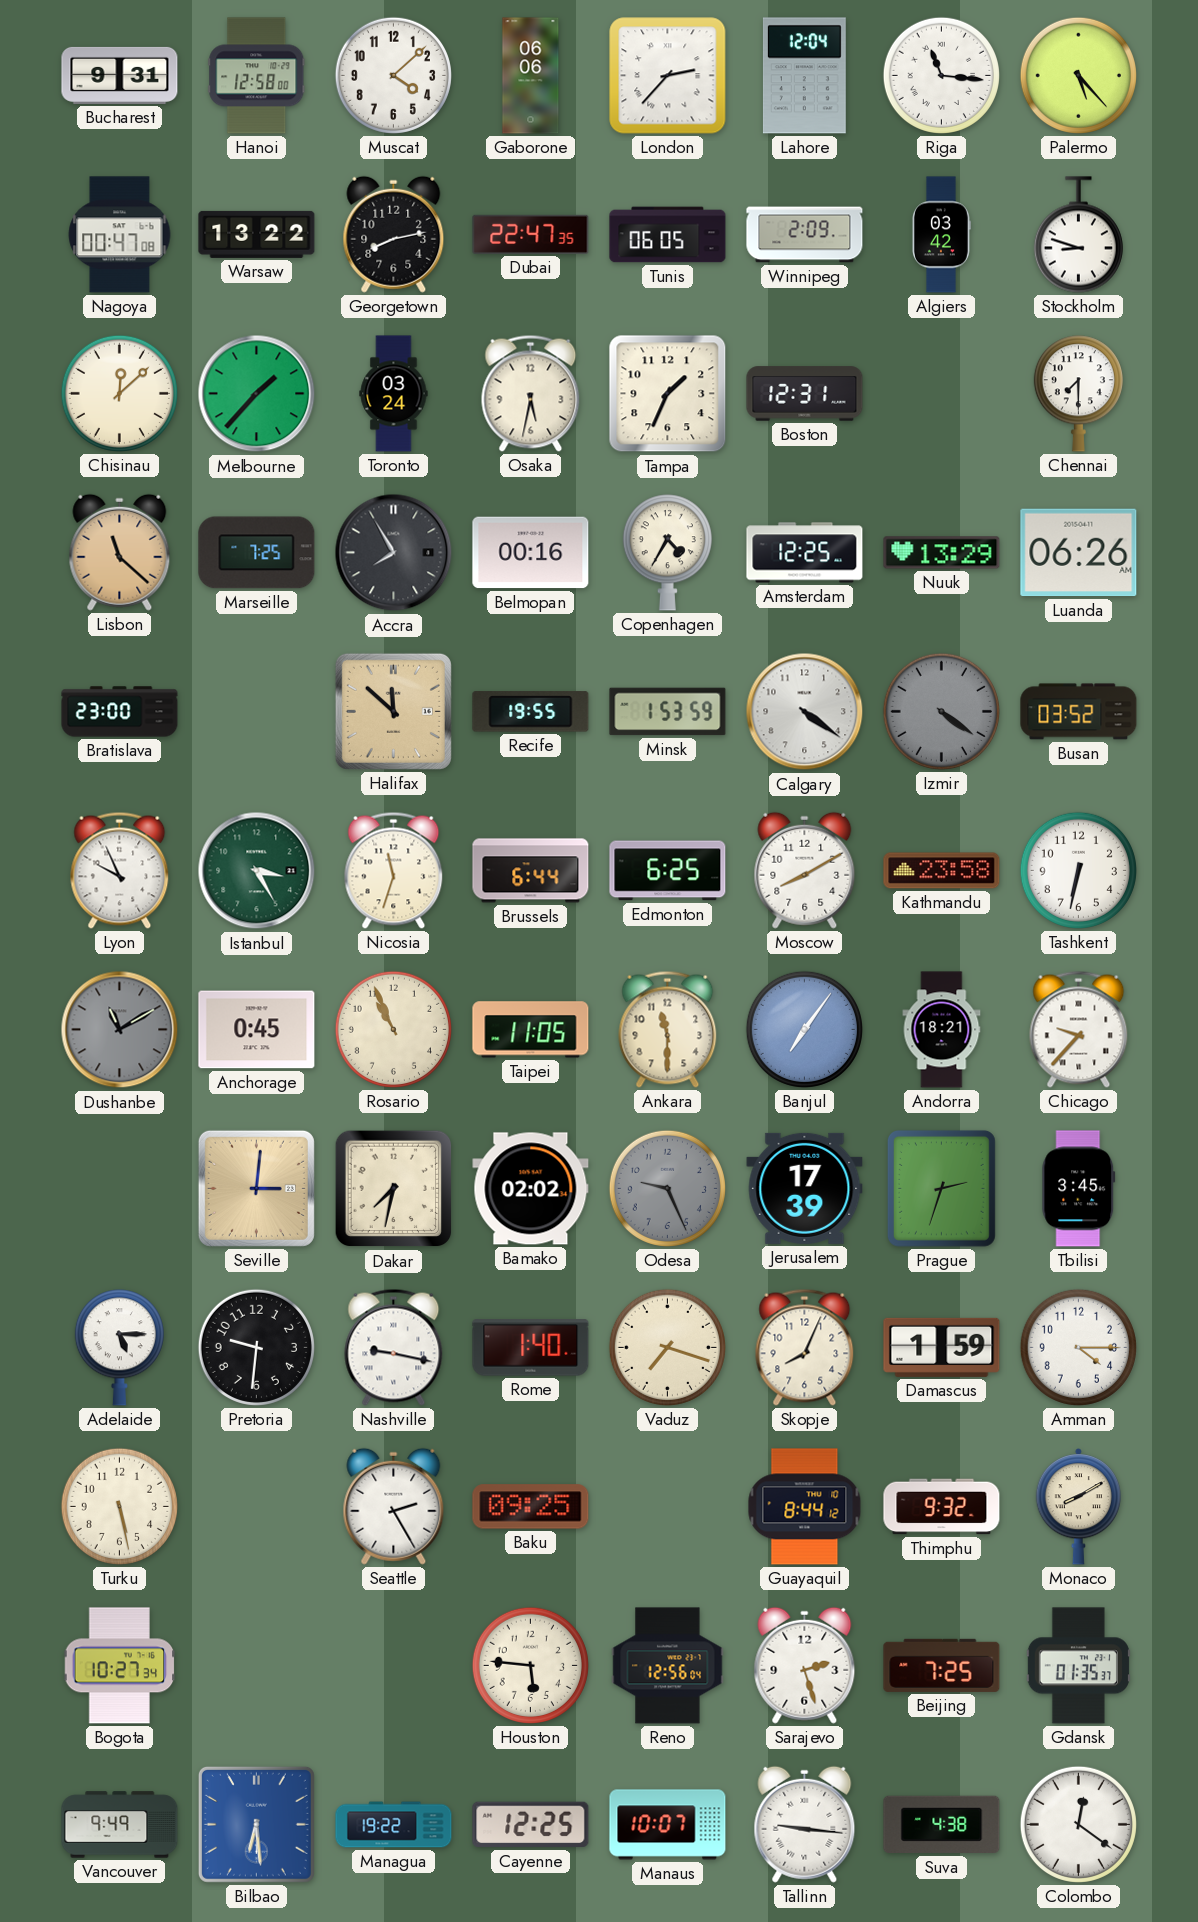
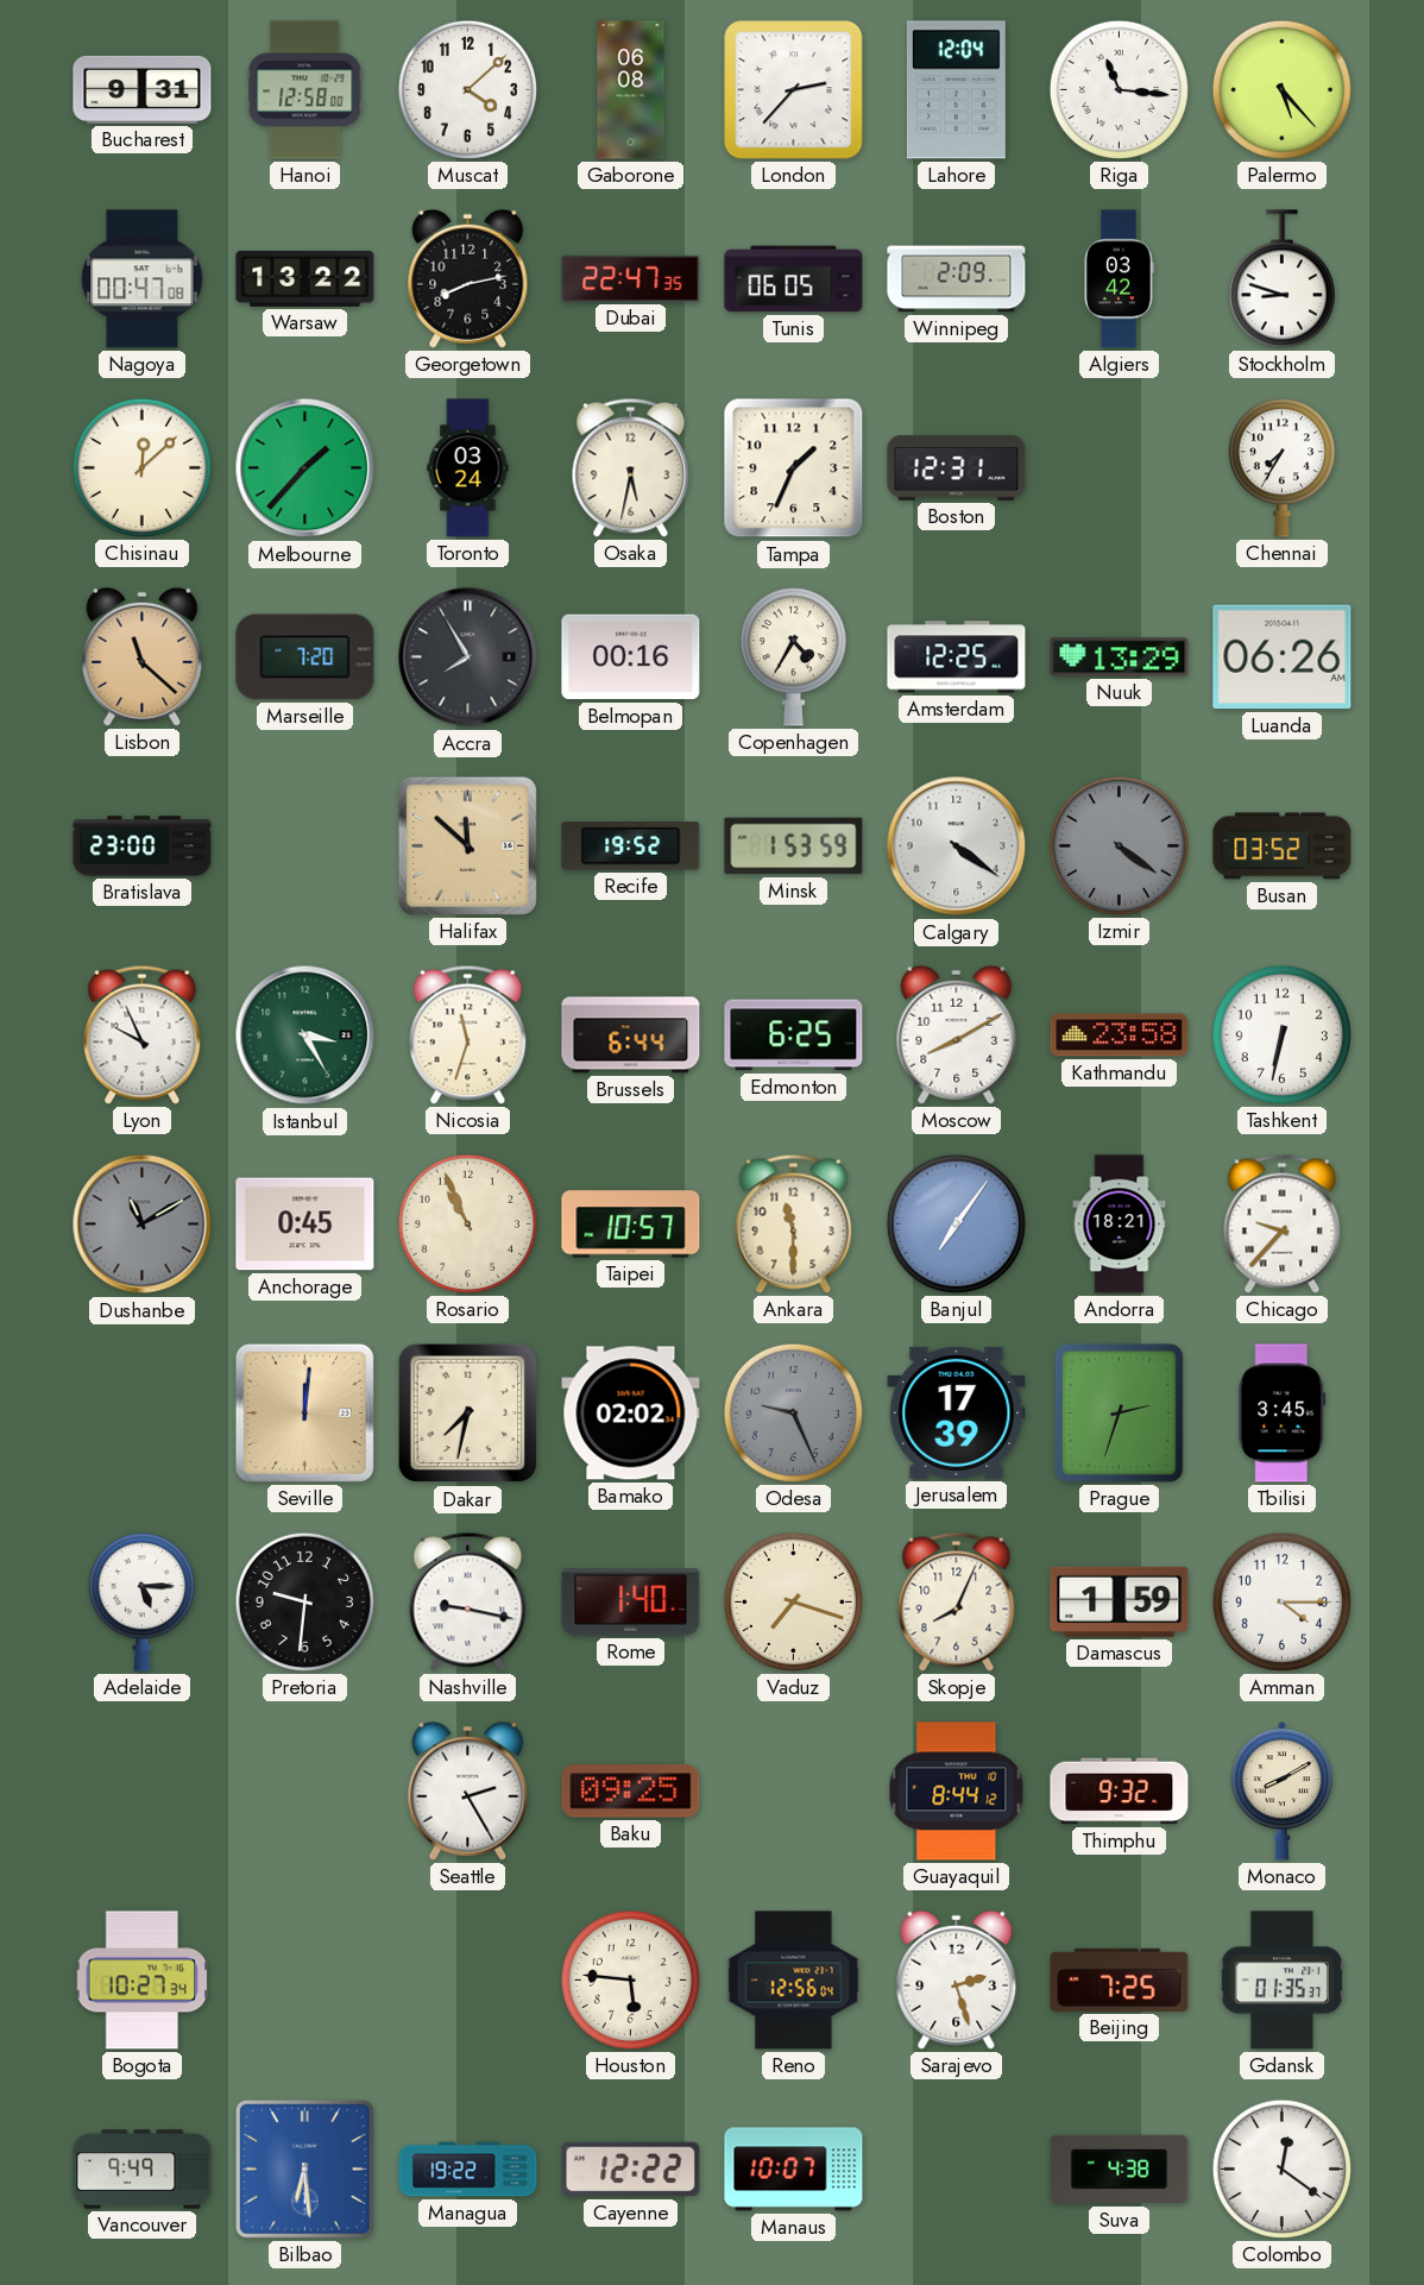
Gaborone: 06:06 -> 06:08
Chennai: 7:30 -> 7:35
Marseille: 7:25 -> 7:20
Recife: 19:55 -> 19:52
Taipei: 11:05 -> 10:57
Seville: 3:01 -> 12:01
Turku: 5:28 -> none
Cayenne: 12:25 -> 12:22
Tallinn: 9:16 -> none
